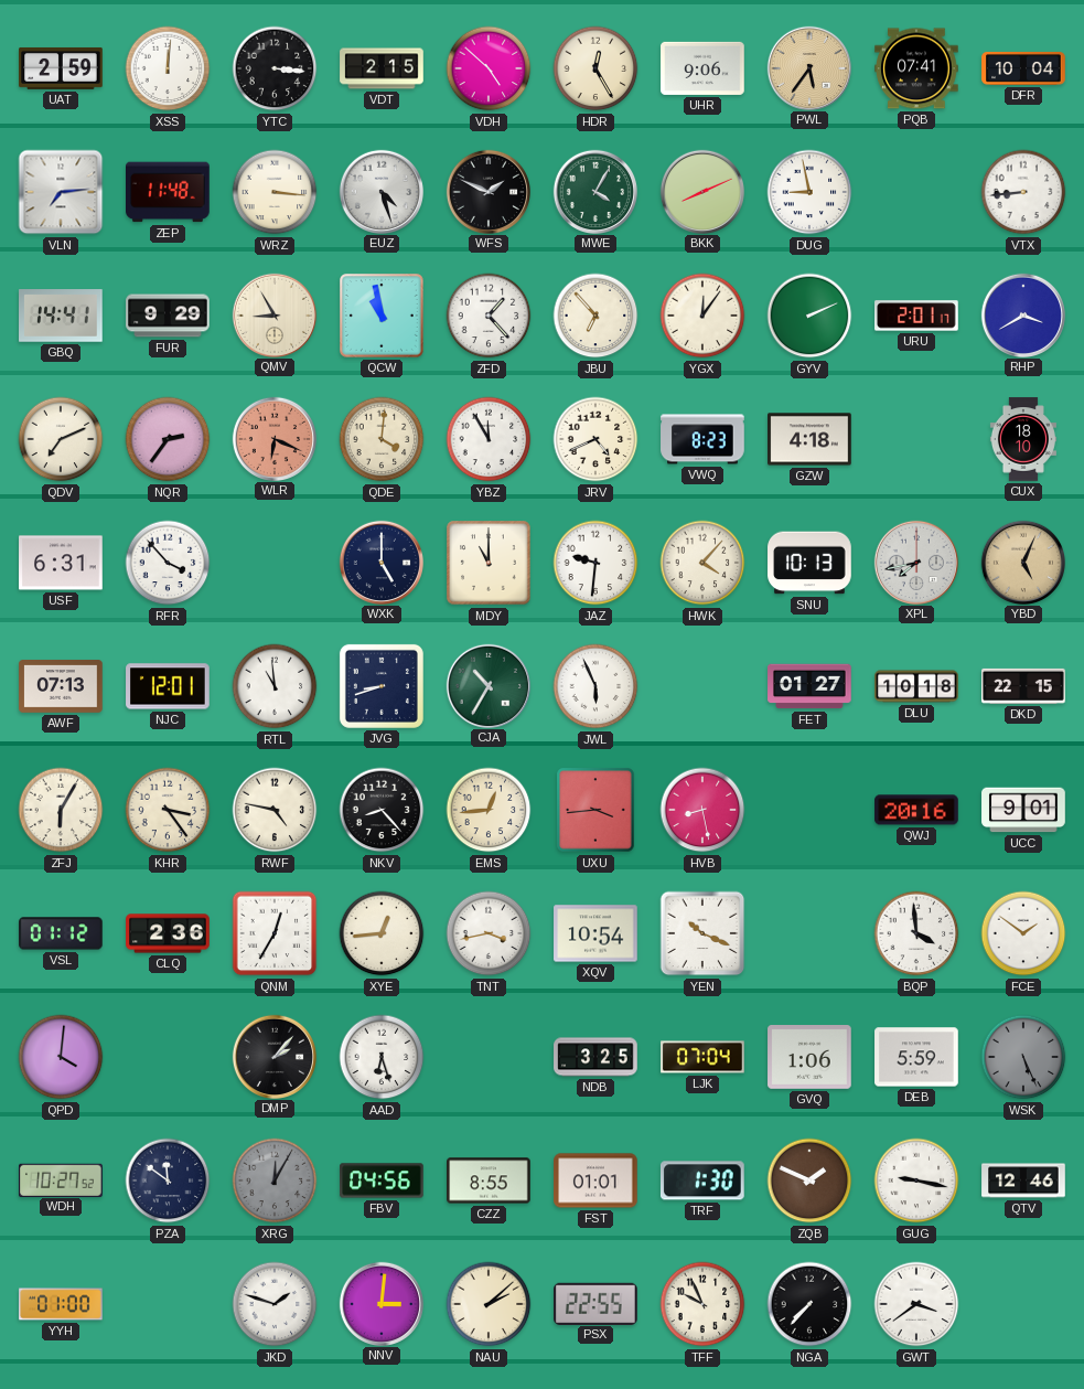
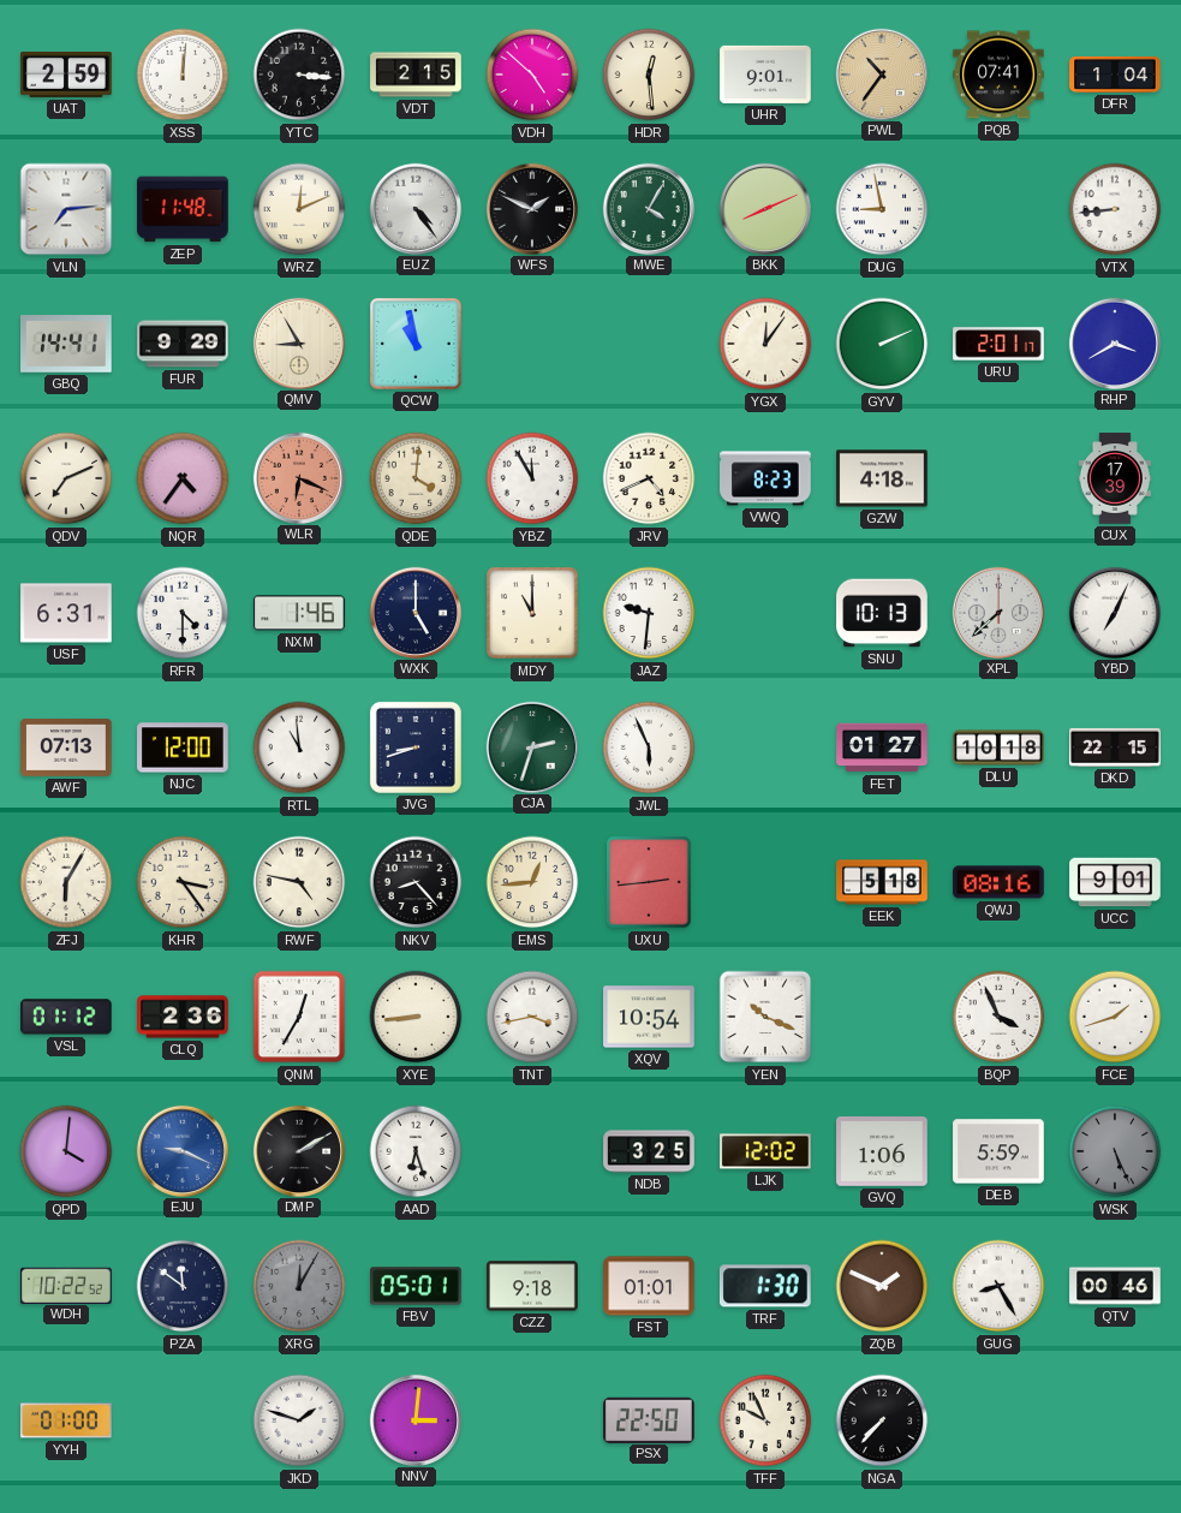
HDR: 12:25 -> 12:29
UHR: 9:06 -> 9:01
PWL: 5:36 -> 10:36
DFR: 10:04 -> 1:04
WRZ: 3:16 -> 12:11
EUZ: 4:27 -> 4:24
ZFD: 1:23 -> none
JBU: 6:53 -> none
NQR: 2:36 -> 4:36
CUX: 18:10 -> 17:39
RFR: 3:53 -> 4:30
NXM: none -> 1:46
HWK: 4:07 -> none
XPL: 7:43 -> 7:38
YBD: 5:04 -> 7:04
YBD dial: champagne -> white
NJC: 12:01 -> 12:00
CJA: 10:35 -> 2:33
UXU: 3:44 -> 2:44
HVB: 8:28 -> none
EEK: none -> 5:18
QWJ: 20:16 -> 08:16
XYE: 12:44 -> 8:44
BQP: 3:59 -> 3:56
FCE: 1:51 -> 1:42
EJU: none -> 9:19
DMP: 2:07 -> 2:10
LJK: 07:04 -> 12:02
WDH: 10:27 -> 10:22
FBV: 04:56 -> 05:01
CZZ: 8:55 -> 9:18
GUG: 9:17 -> 8:25
QTV: 12:46 -> 00:46
NAU: 2:08 -> none
PSX: 22:55 -> 22:50
GWT: 3:39 -> none
